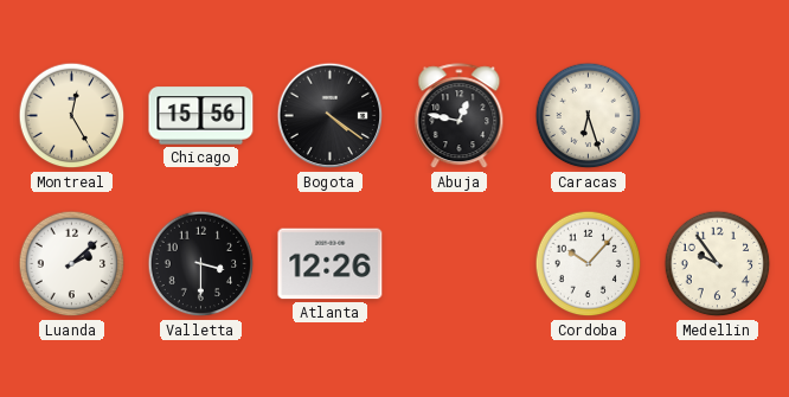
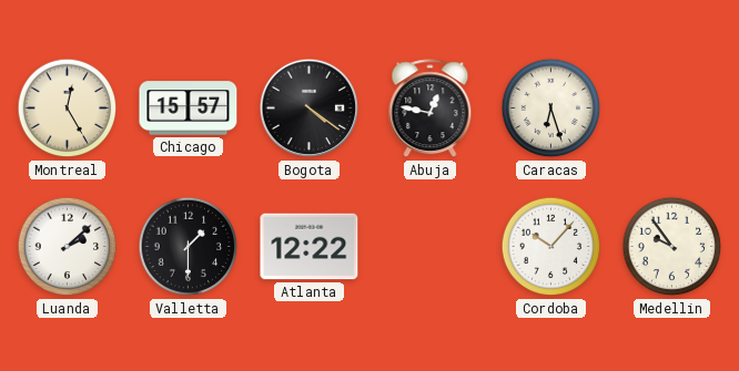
Chicago: 15:56 -> 15:57
Valletta: 3:30 -> 1:30
Atlanta: 12:26 -> 12:22
